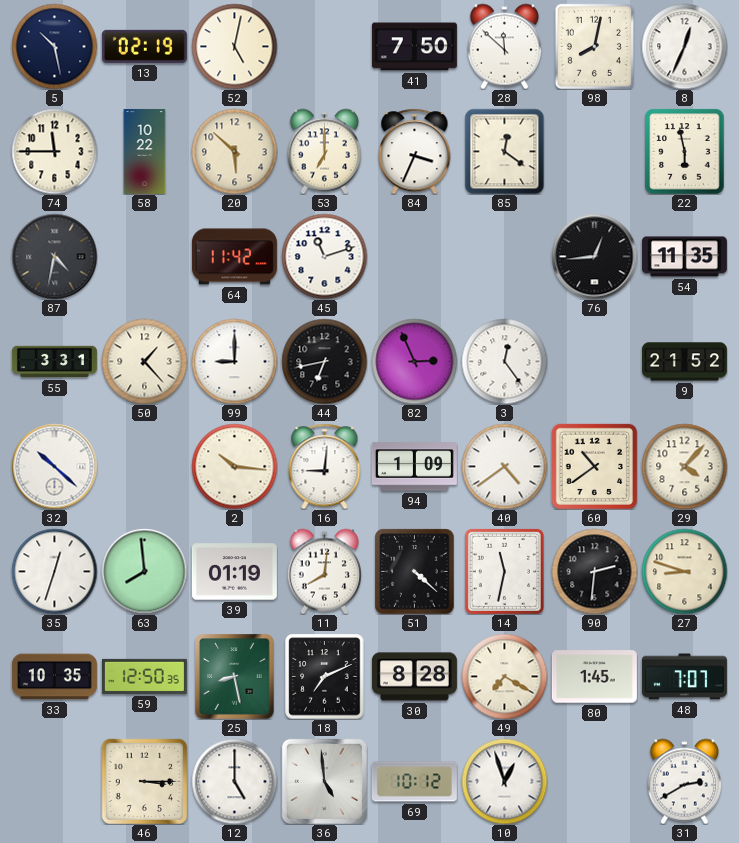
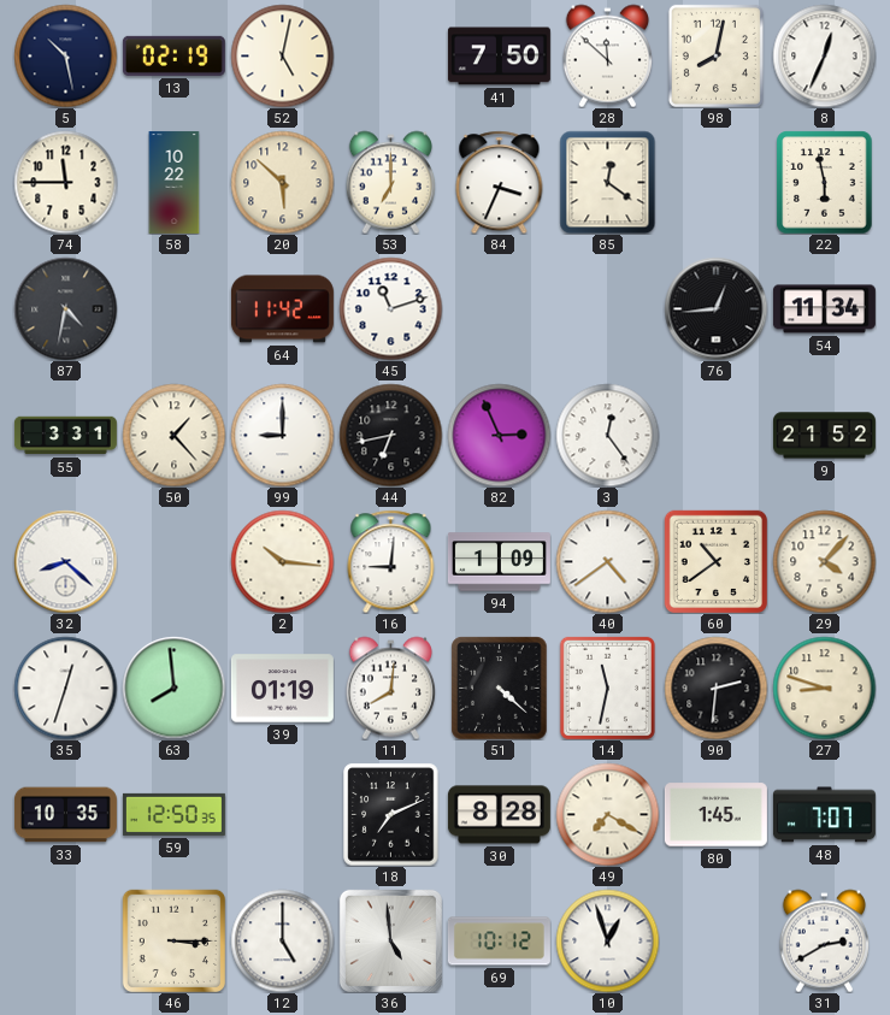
54: 11:35 -> 11:34
32: 10:22 -> 8:22
25: 8:28 -> none
